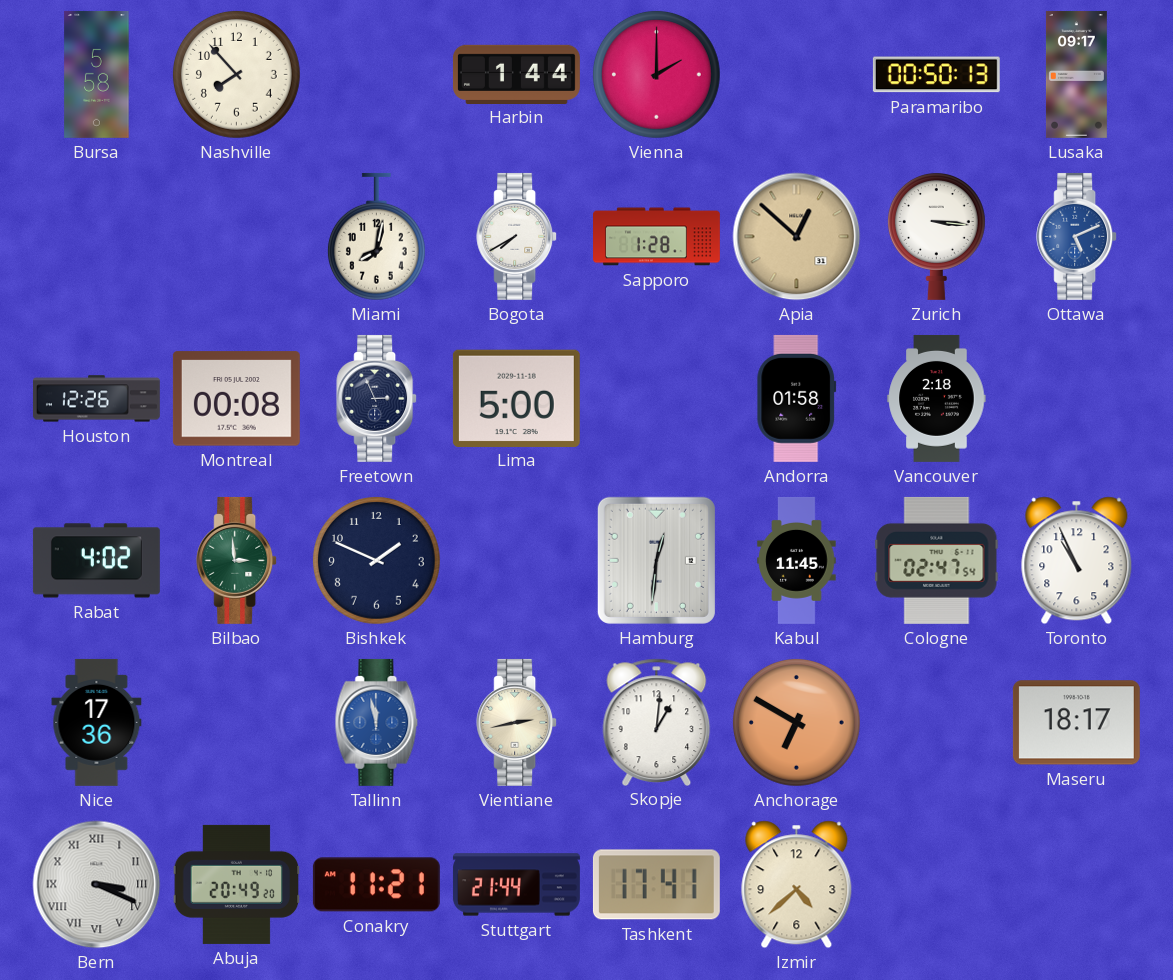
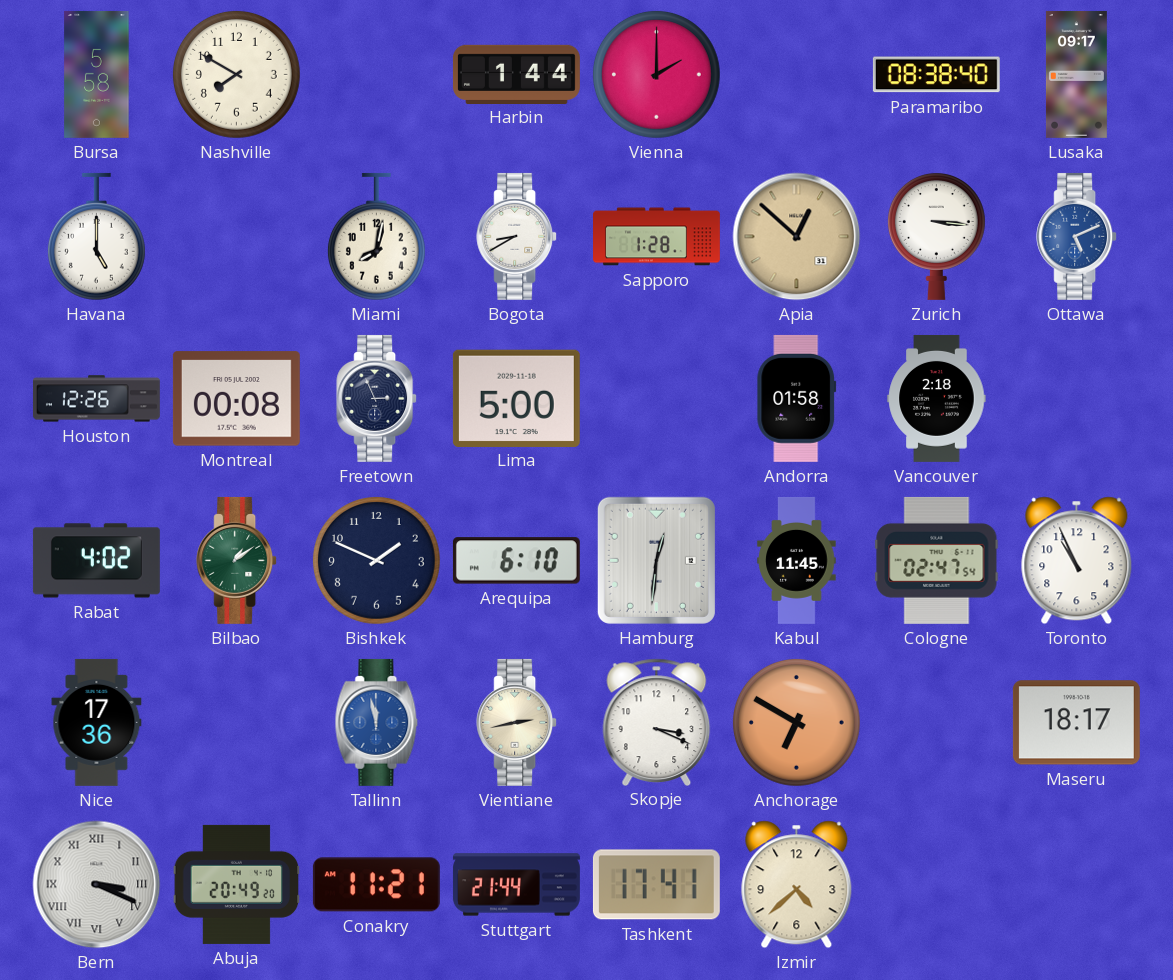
Nashville: 7:53 -> 7:50
Paramaribo: 00:50 -> 08:38
Havana: none -> 5:00
Bogota: 7:40 -> 8:40
Bilbao: 2:59 -> 1:09
Arequipa: none -> 6:10
Skopje: 1:01 -> 3:19
